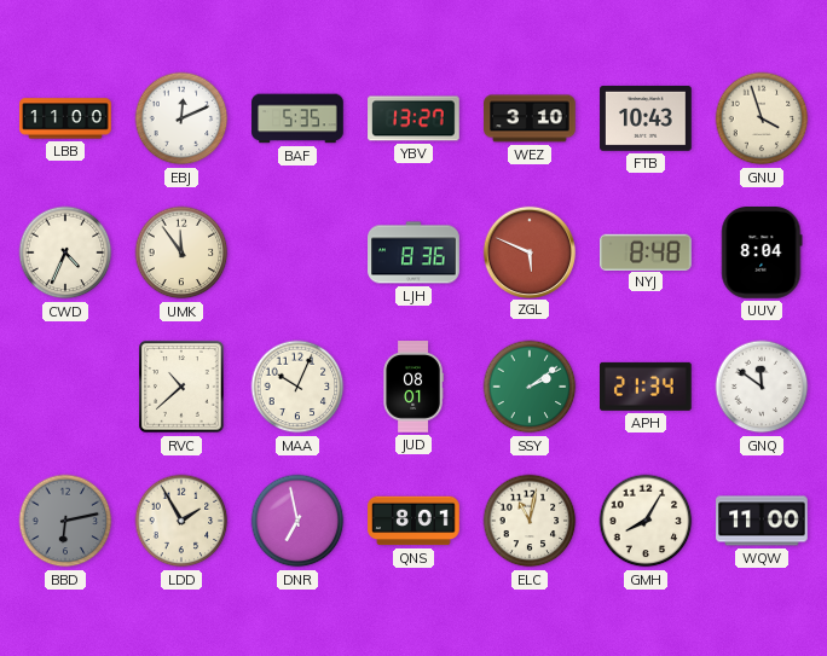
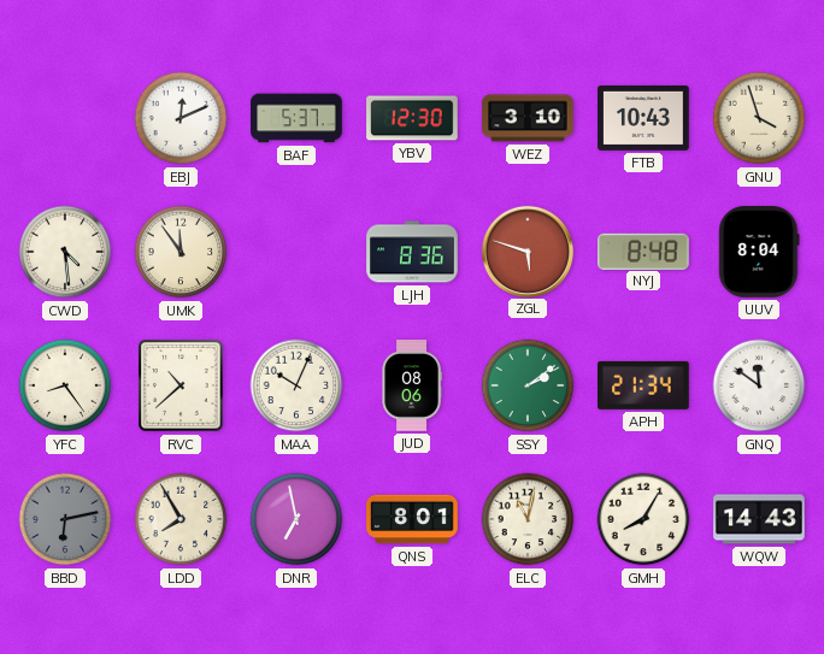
LBB: 11:00 -> none
BAF: 5:35 -> 5:37
YBV: 13:27 -> 12:30
CWD: 4:34 -> 4:29
ZGL: 5:49 -> 5:48
YFC: none -> 8:24
JUD: 08:01 -> 08:06
LDD: 1:55 -> 7:55
WQW: 11:00 -> 14:43
